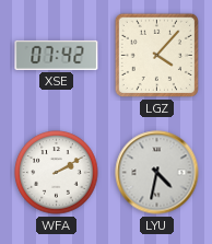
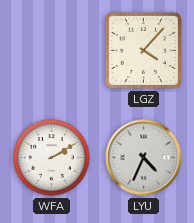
XSE: 07:42 -> none
LYU: 4:32 -> 4:34
